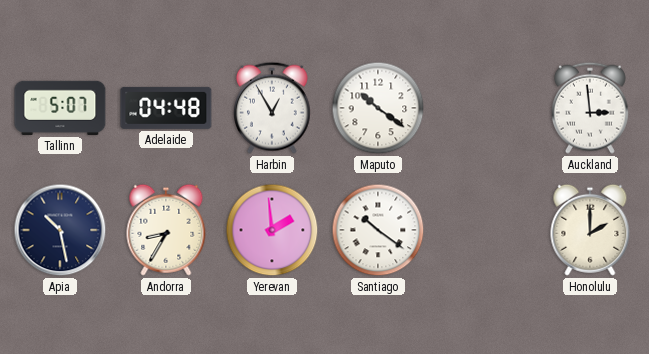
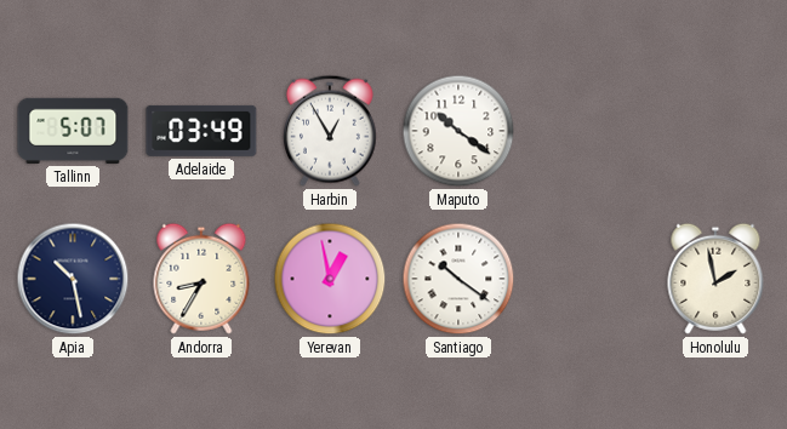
Adelaide: 04:48 -> 03:49
Auckland: 2:59 -> none
Yerevan: 1:59 -> 12:58
Honolulu: 2:00 -> 1:58
